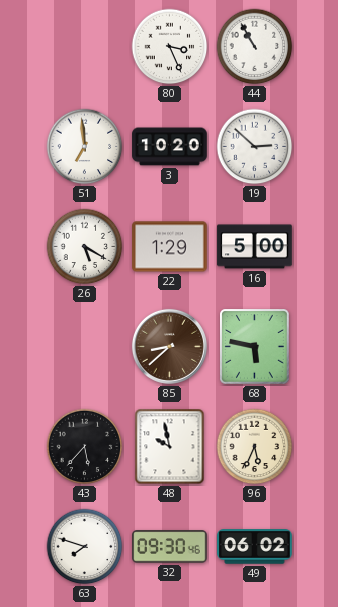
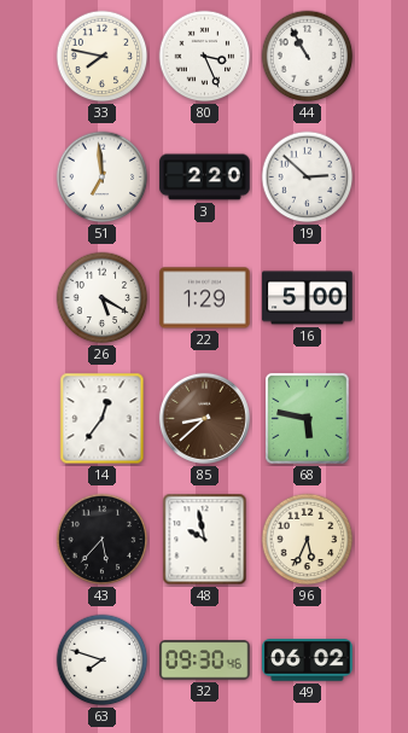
33: none -> 7:47
3: 10:20 -> 2:20
14: none -> 12:36
